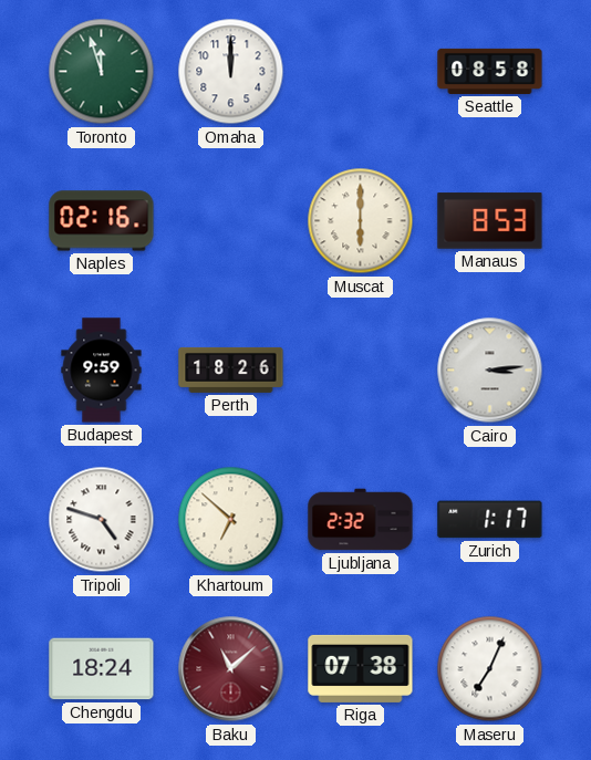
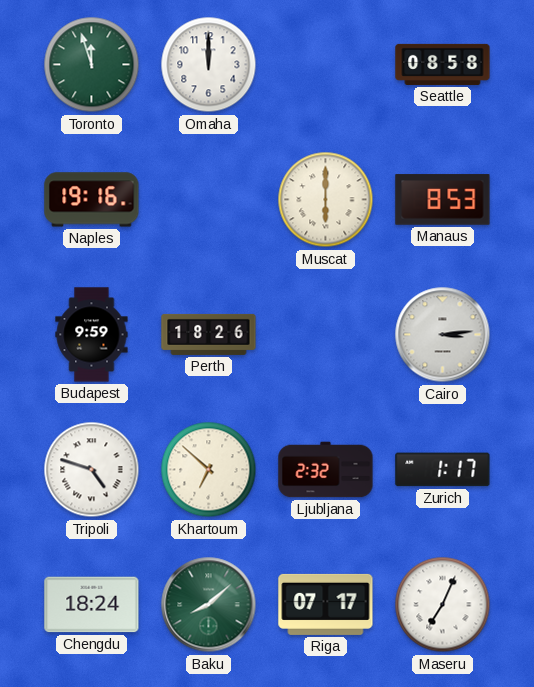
Naples: 02:16 -> 19:16
Baku: 11:08 -> 8:08
Baku dial: burgundy -> green
Riga: 07:38 -> 07:17
